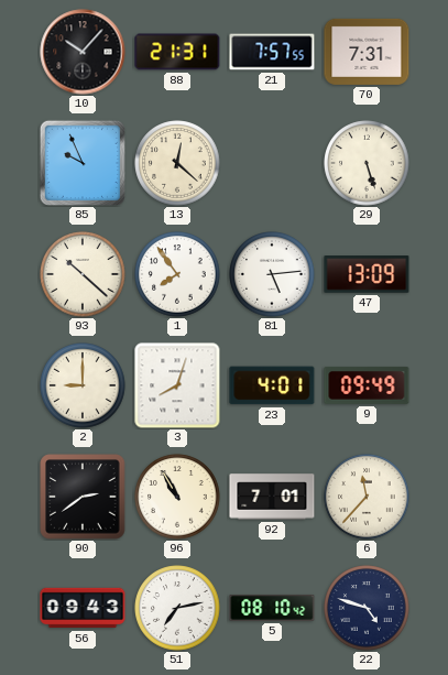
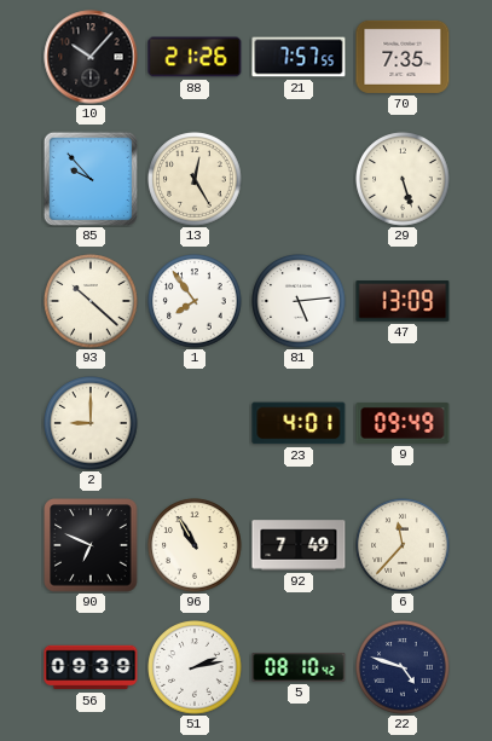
88: 21:31 -> 21:26
70: 7:31 -> 7:35
85: 9:56 -> 9:53
13: 12:22 -> 12:25
3: 8:03 -> none
90: 2:39 -> 6:49
92: 7:01 -> 7:49
56: 09:43 -> 09:39
51: 7:13 -> 2:13
